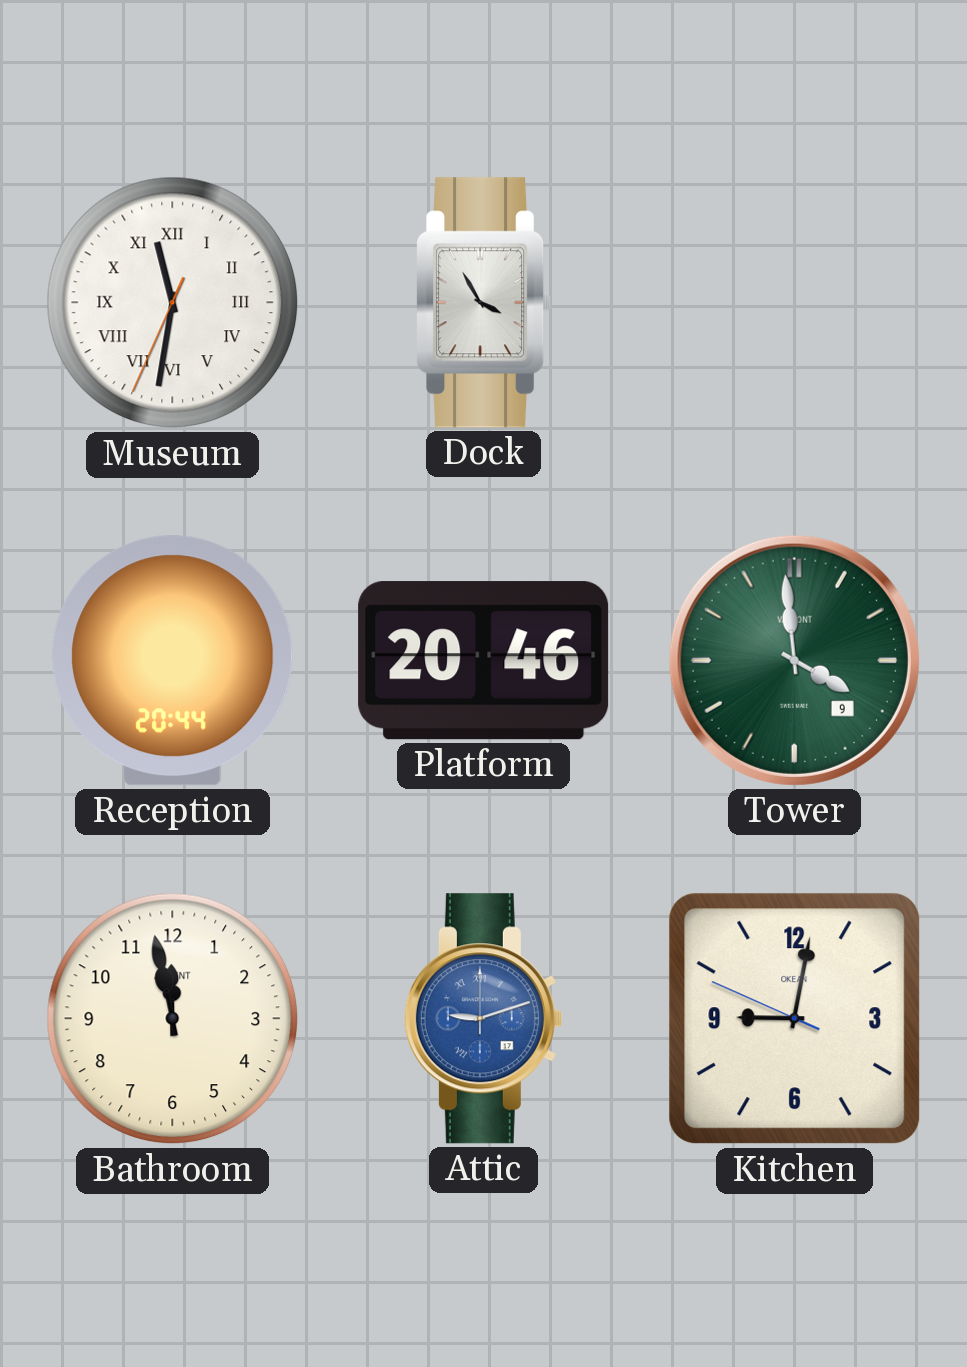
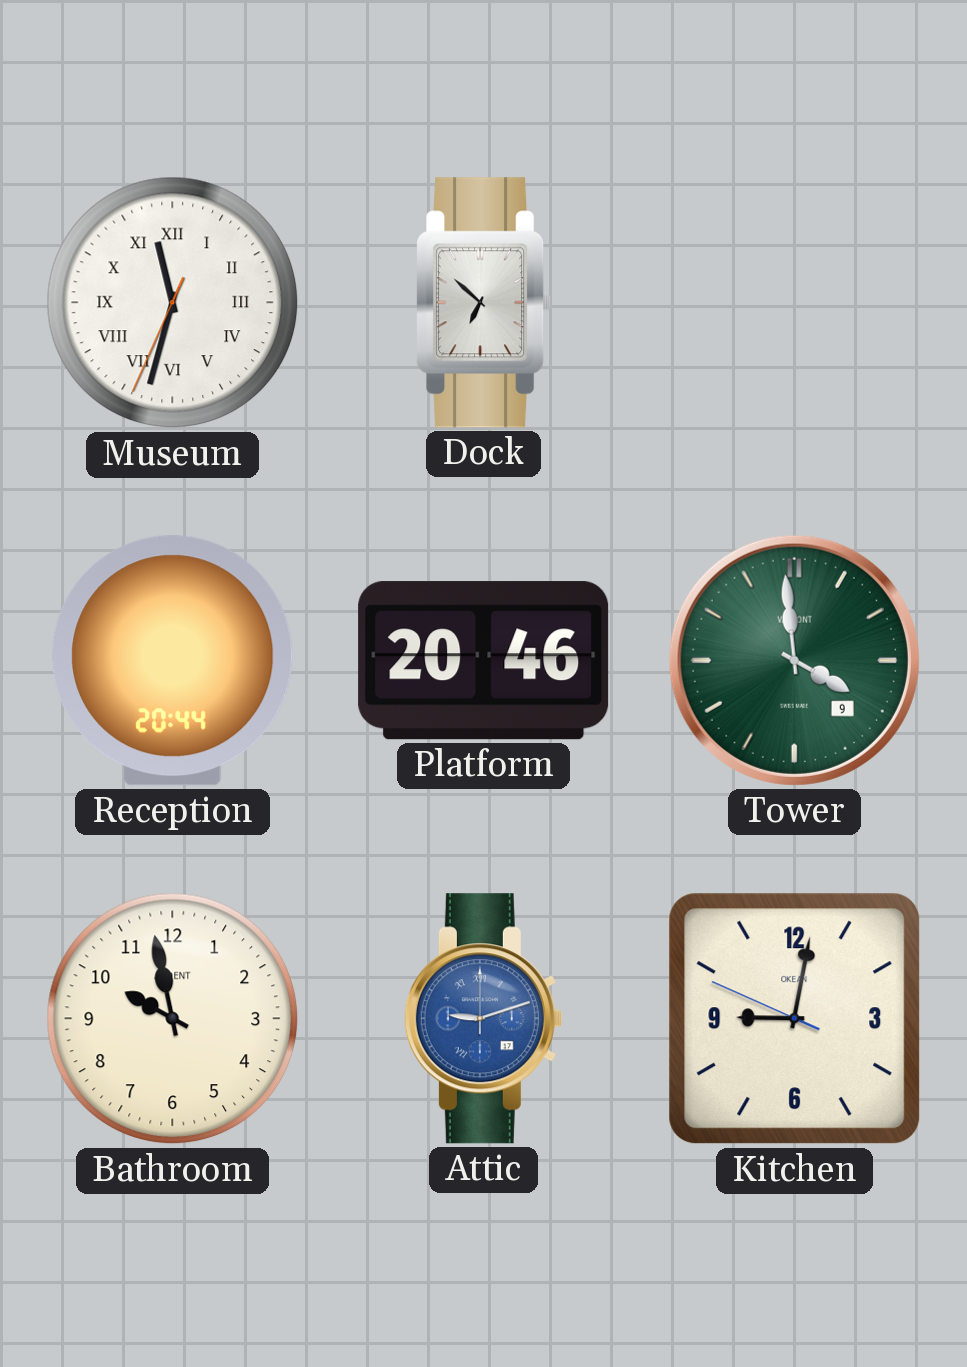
Museum: 11:31 -> 11:32
Dock: 3:55 -> 6:52
Bathroom: 11:58 -> 9:58
